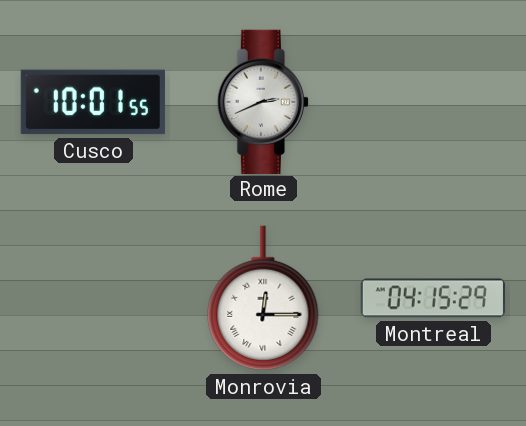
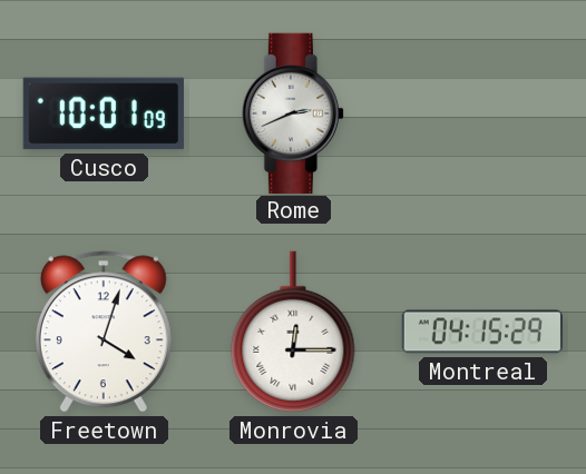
Cusco: 10:01:55 -> 10:01:09
Freetown: none -> 4:03
